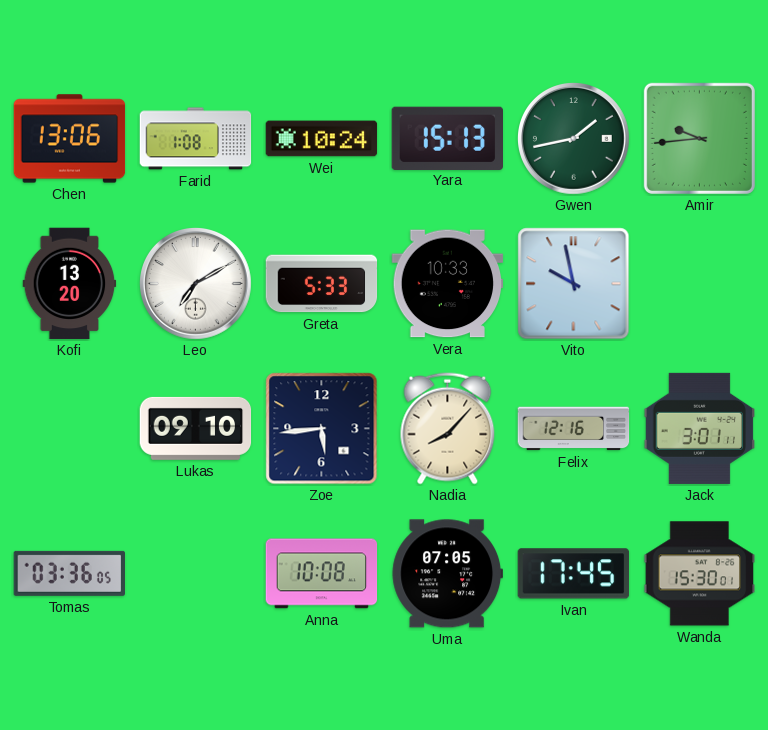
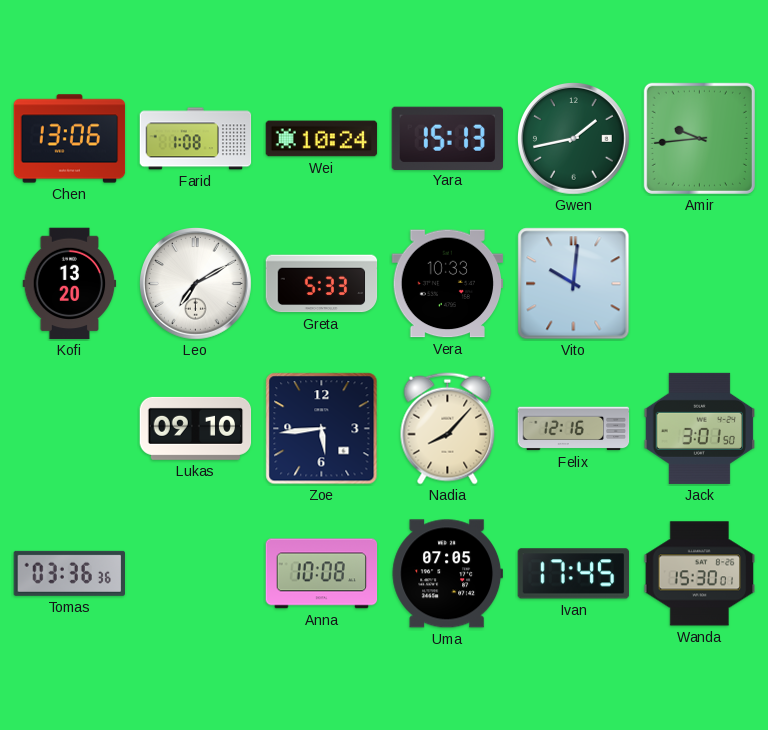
Vito: 9:58 -> 10:01
Jack: 3:01:11 -> 3:01:50
Tomas: 03:36:05 -> 03:36:36
